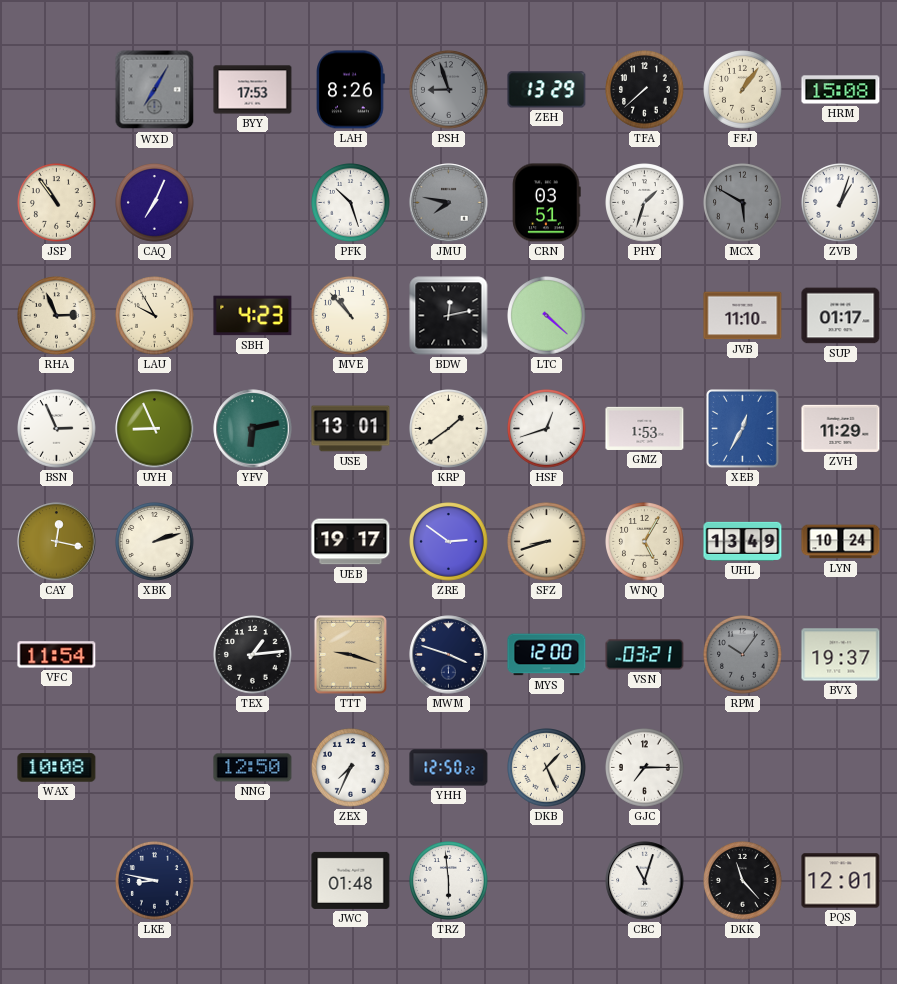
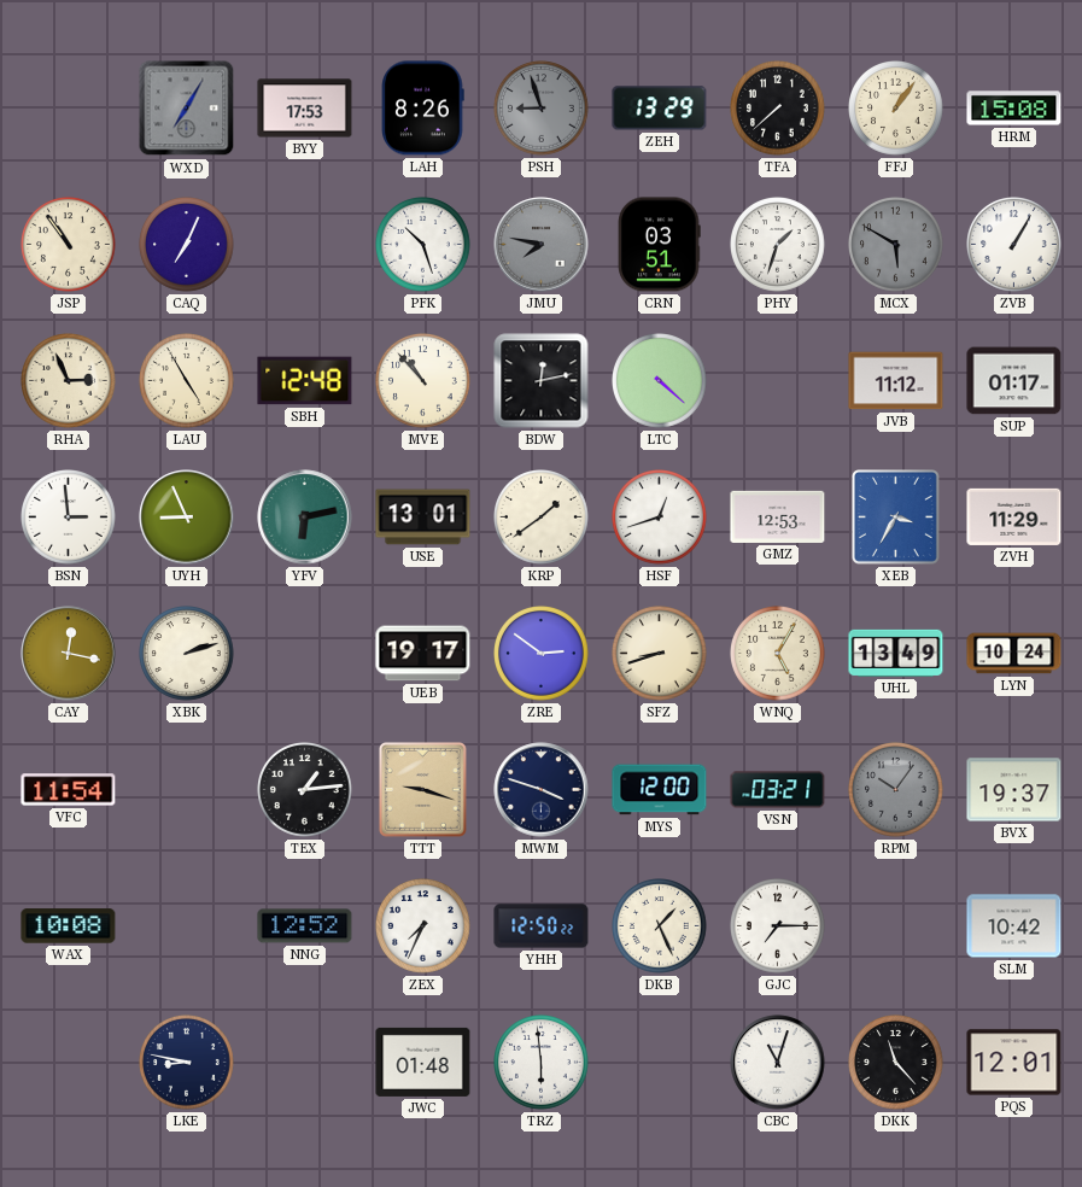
ZVB: 1:03 -> 1:05
LAU: 9:55 -> 4:55
SBH: 4:23 -> 12:48
JVB: 11:10 -> 11:12
BSN: 2:56 -> 2:59
GMZ: 1:53 -> 12:53
XEB: 12:35 -> 3:35
NNG: 12:50 -> 12:52
SLM: none -> 10:42
